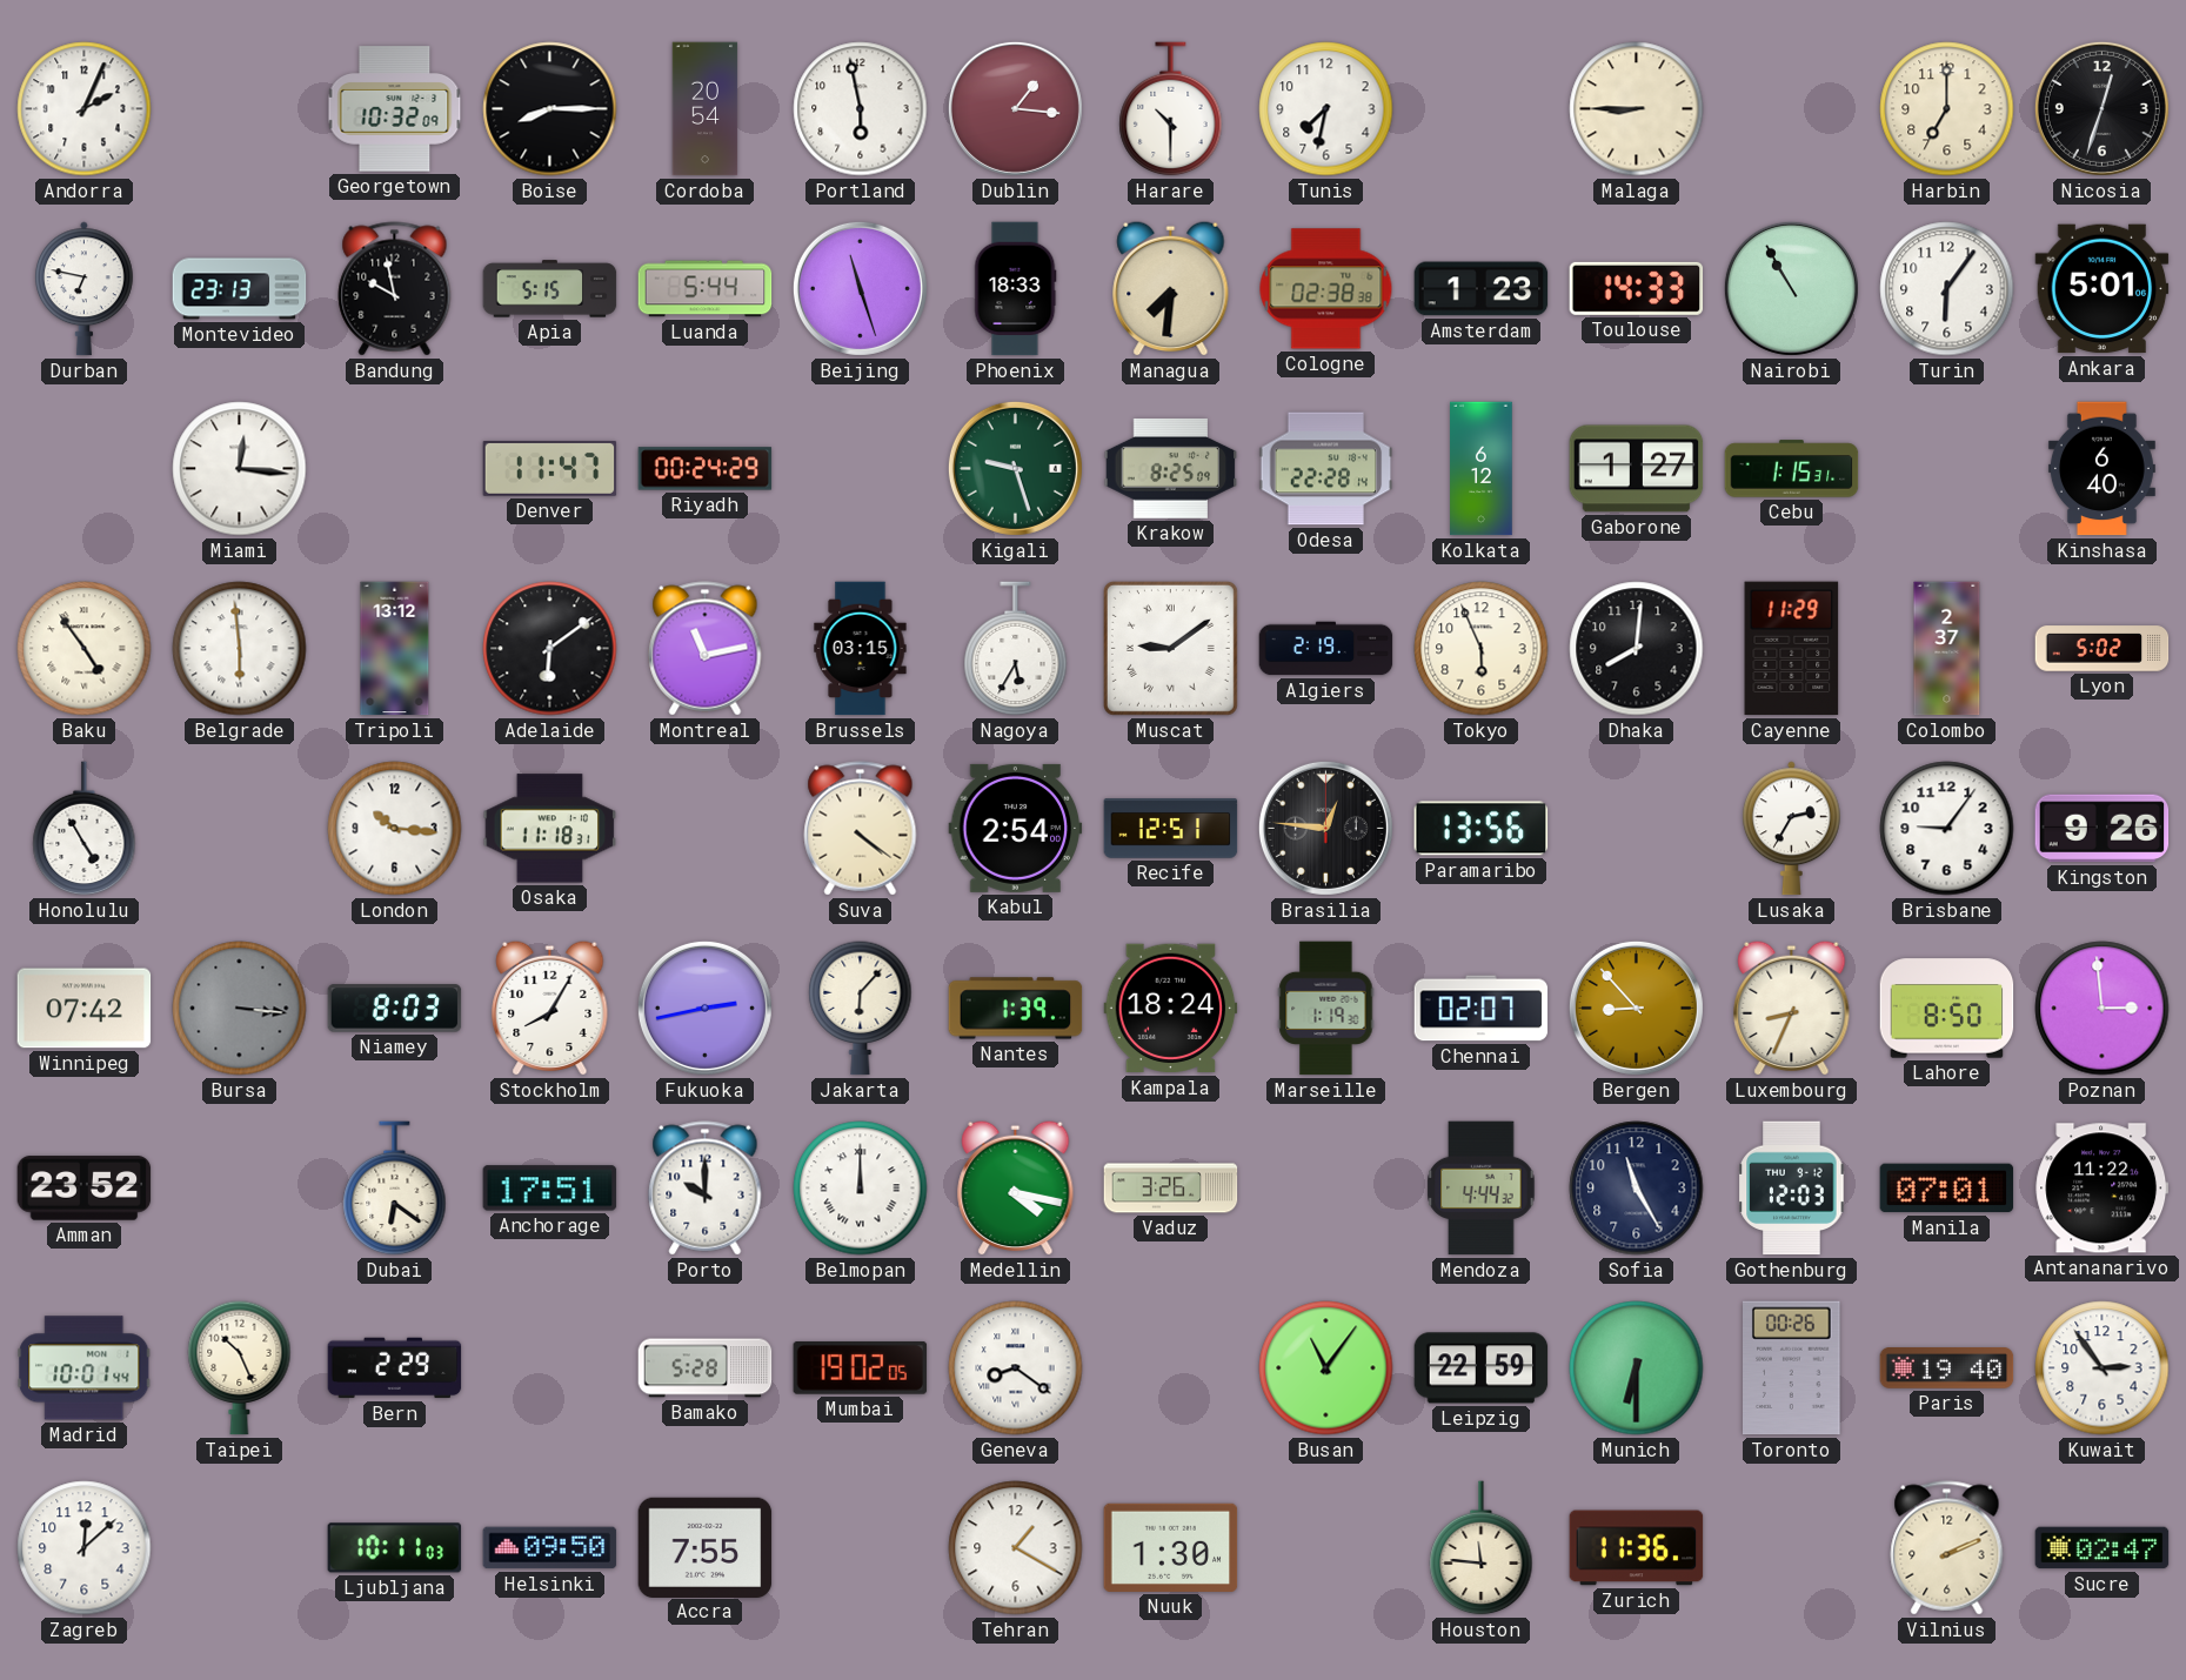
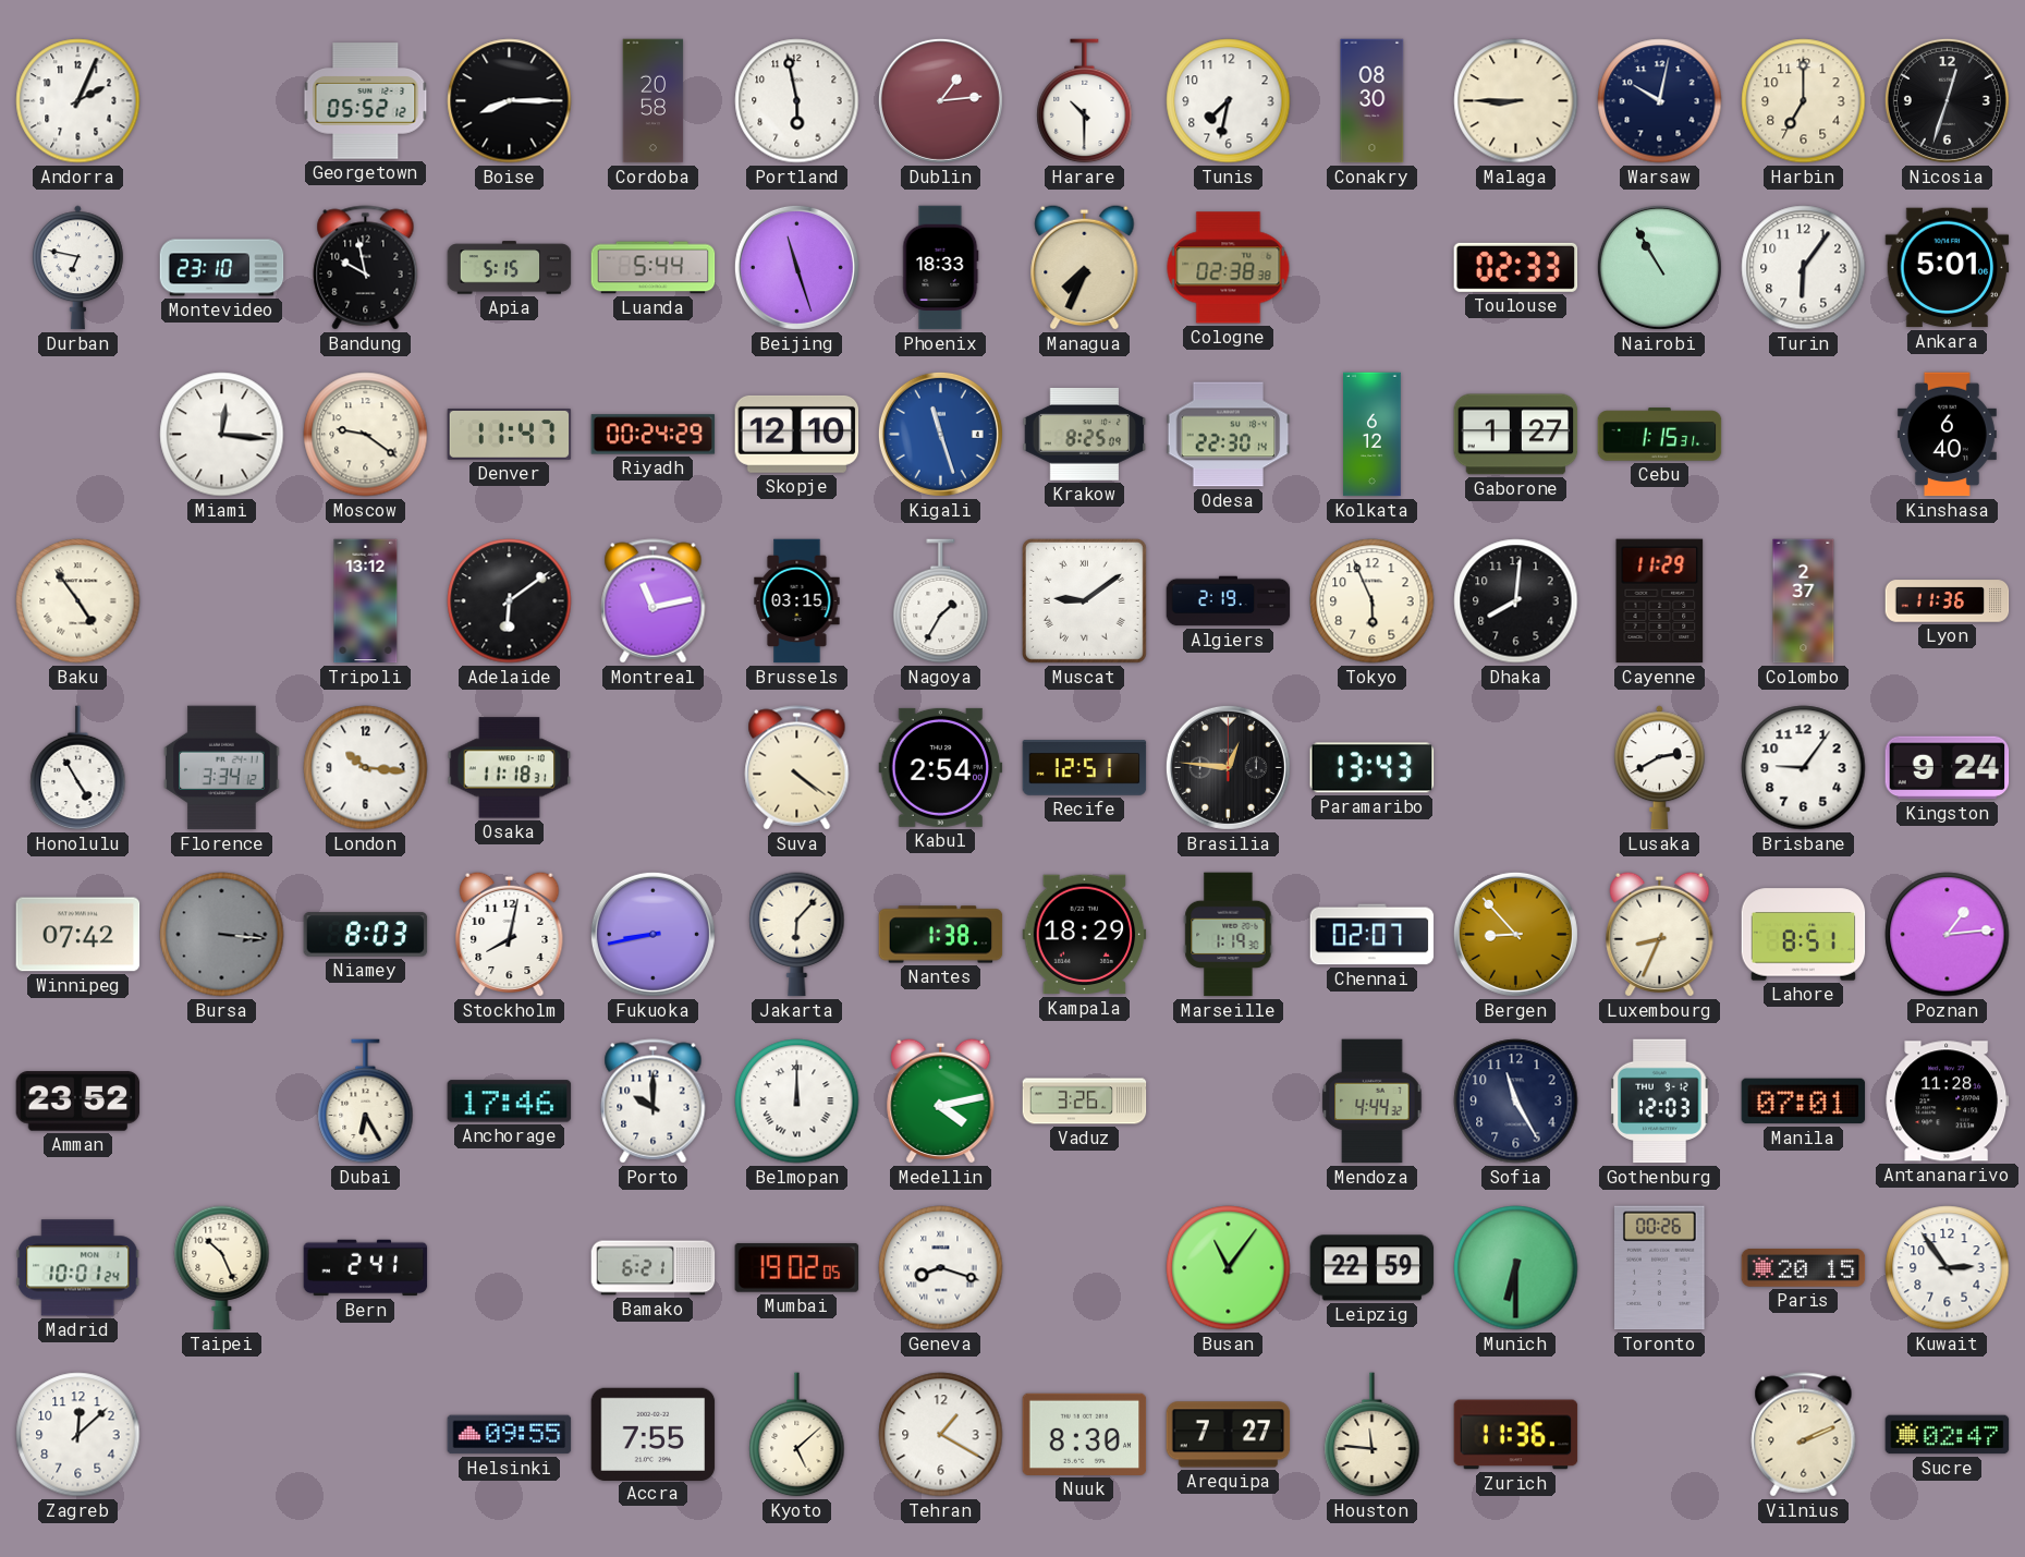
Georgetown: 10:32 -> 05:52
Cordoba: 20:54 -> 20:58
Dublin: 1:16 -> 1:14
Conakry: none -> 08:30
Warsaw: none -> 10:02
Montevideo: 23:13 -> 23:10
Managua: 7:31 -> 7:34
Amsterdam: 1:23 -> none
Toulouse: 14:33 -> 02:33
Moscow: none -> 9:21
Skopje: none -> 12:10
Kigali: 9:27 -> 11:27
Kigali dial: green -> blue
Odesa: 22:28 -> 22:30
Belgrade: 5:59 -> none
Nagoya: 5:35 -> 1:35
Lyon: 5:02 -> 11:36
Florence: none -> 3:34
Paramaribo: 13:56 -> 13:43
Lusaka: 2:35 -> 2:40
Kingston: 9:26 -> 9:24
Stockholm: 8:05 -> 8:02
Fukuoka: 2:43 -> 8:43
Nantes: 1:39 -> 1:38
Kampala: 18:24 -> 18:29
Lahore: 8:50 -> 8:51
Poznan: 2:59 -> 1:14
Dubai: 6:21 -> 6:25
Anchorage: 17:51 -> 17:46
Medellin: 4:17 -> 4:13
Antananarivo: 11:22 -> 11:28
Madrid: 10:01:44 -> 10:01:24
Bern: 2:29 -> 2:41
Bamako: 5:28 -> 6:21
Geneva: 8:21 -> 8:18
Paris: 19:40 -> 20:15
Ljubljana: 10:11 -> none
Helsinki: 09:50 -> 09:55
Kyoto: none -> 5:08
Nuuk: 1:30 -> 8:30
Arequipa: none -> 7:27
